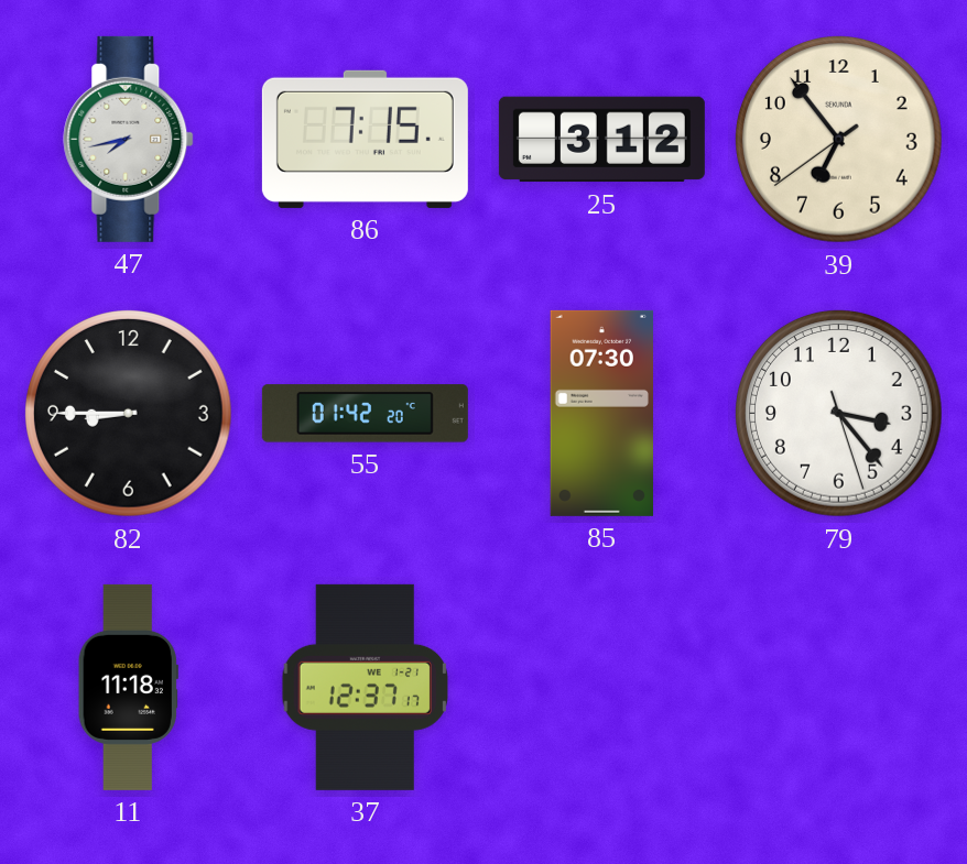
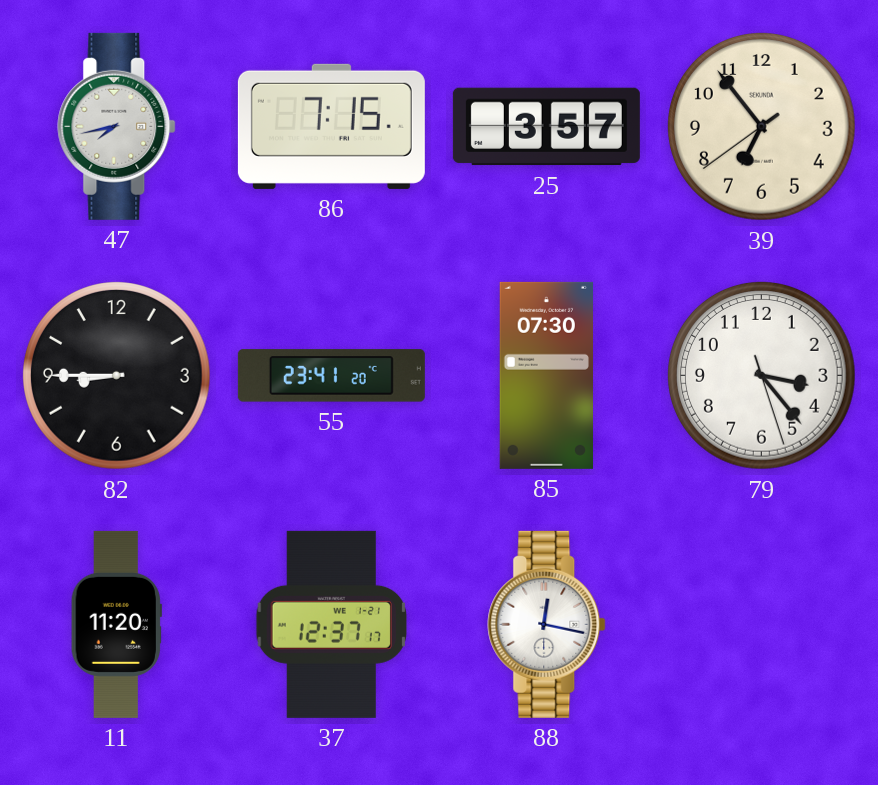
25: 3:12 -> 3:57
55: 01:42 -> 23:41
11: 11:18 -> 11:20
88: none -> 12:17
